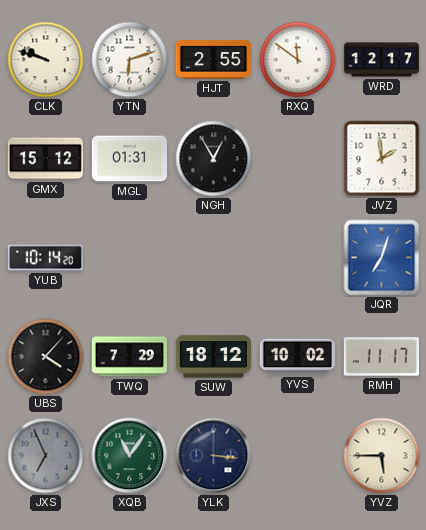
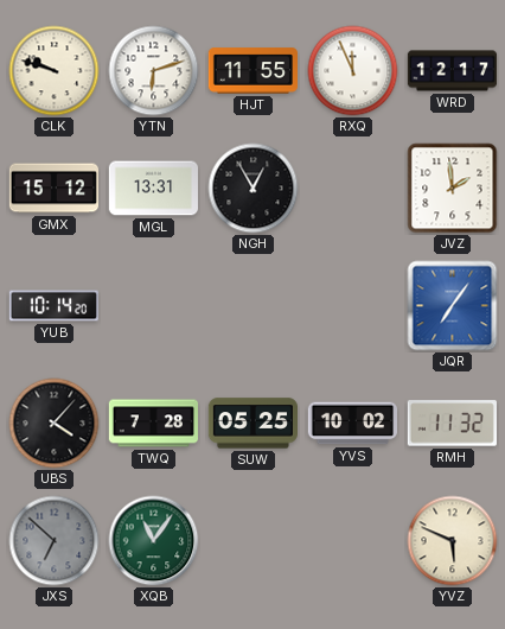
HJT: 2:55 -> 11:55
RXQ: 11:51 -> 11:56
MGL: 01:31 -> 13:31
JQR: 7:03 -> 7:06
TWQ: 7:29 -> 7:28
SUW: 18:12 -> 05:25
RMH: 11:17 -> 11:32
JXS: 6:56 -> 6:52
YLK: 3:16 -> none
YVZ: 5:45 -> 5:49
